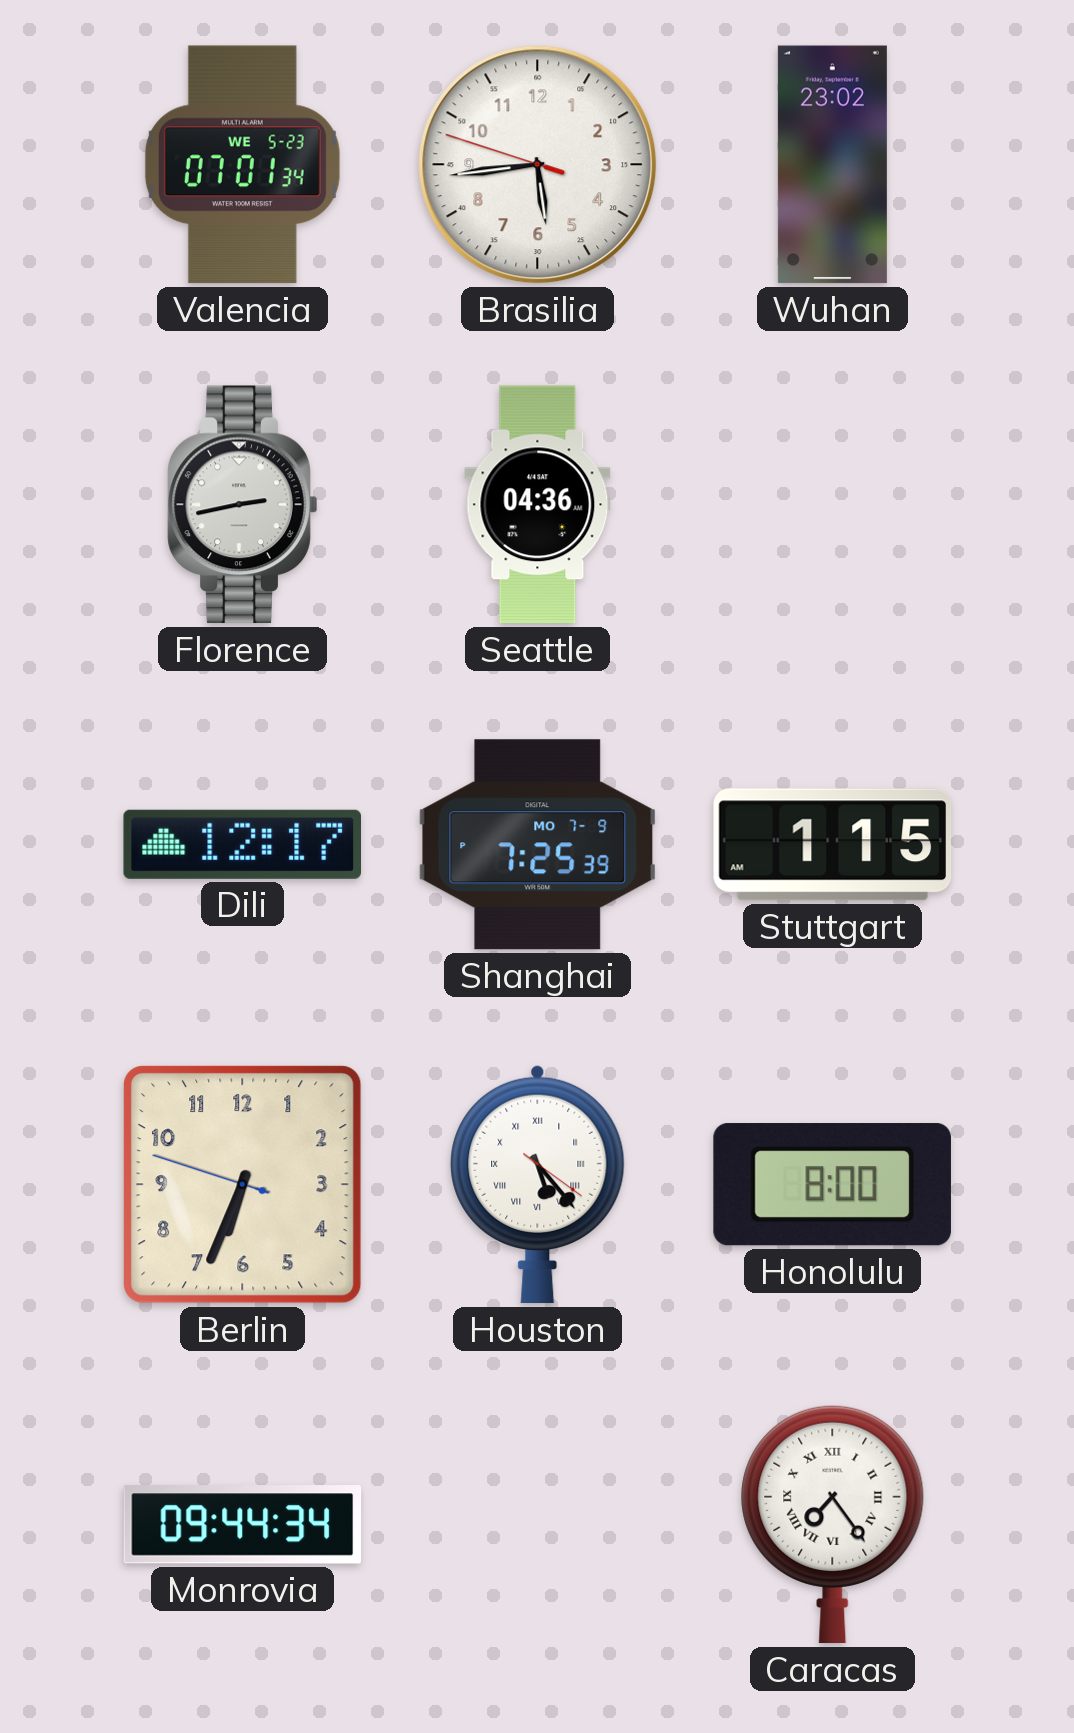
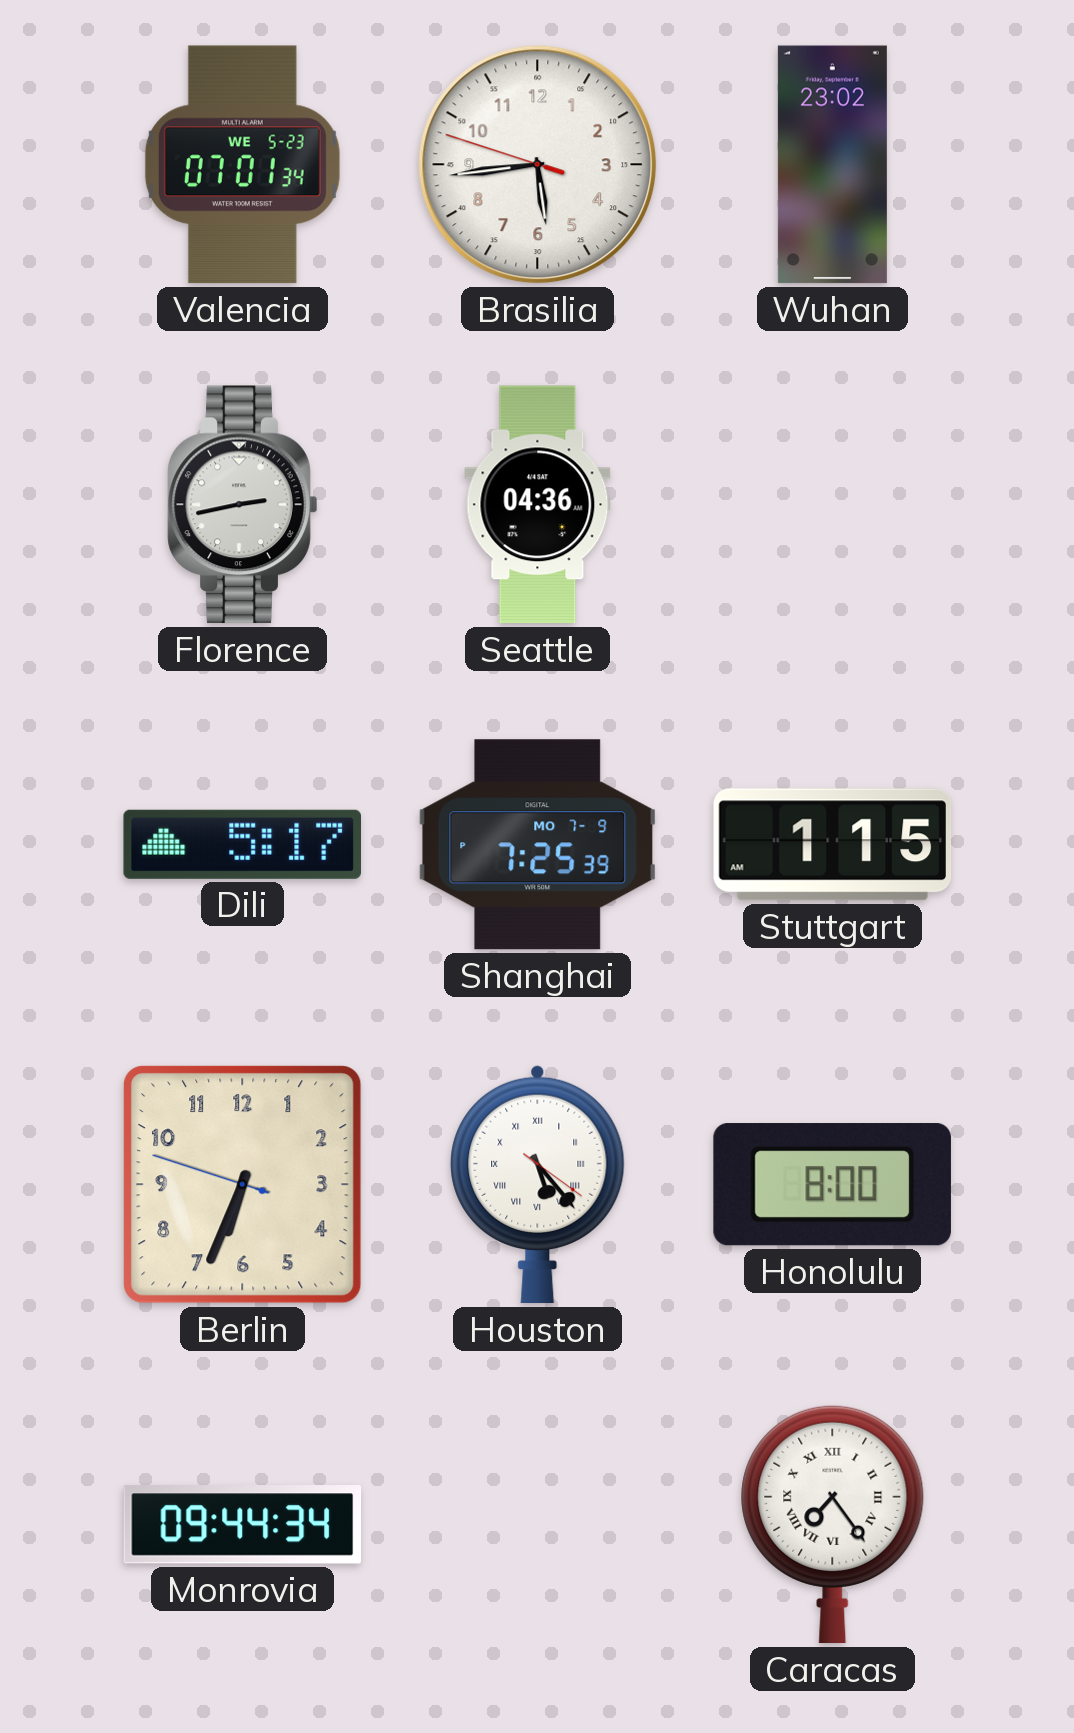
Dili: 12:17 -> 5:17
